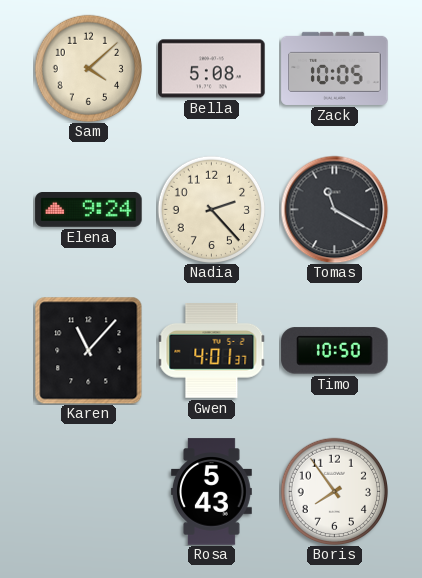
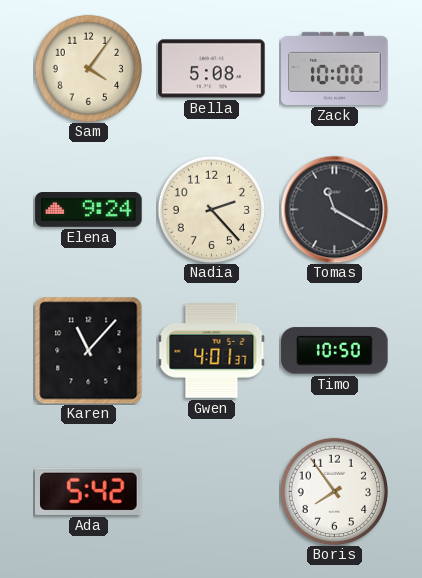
Sam: 4:08 -> 4:06
Zack: 10:05 -> 10:00
Ada: none -> 5:42
Rosa: 5:43 -> none
